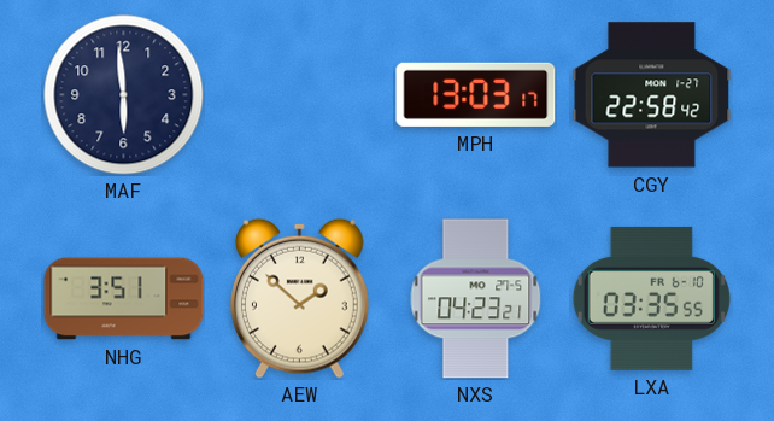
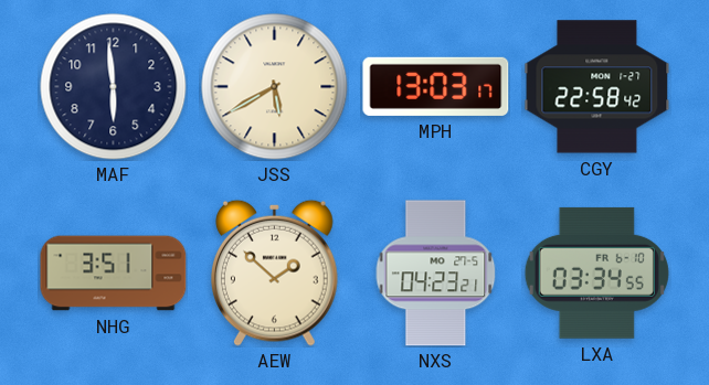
JSS: none -> 5:40
LXA: 03:35 -> 03:34
